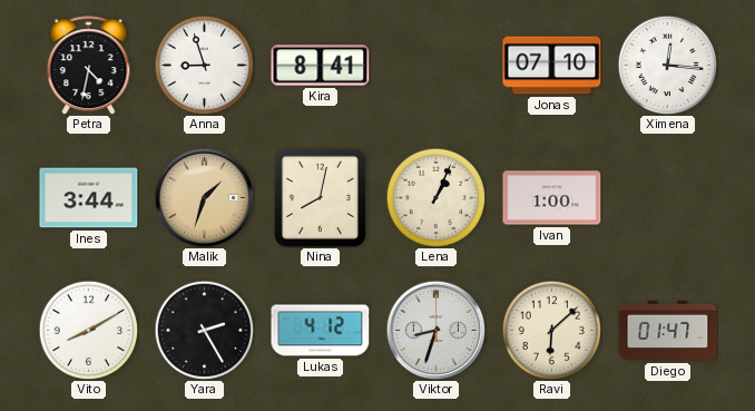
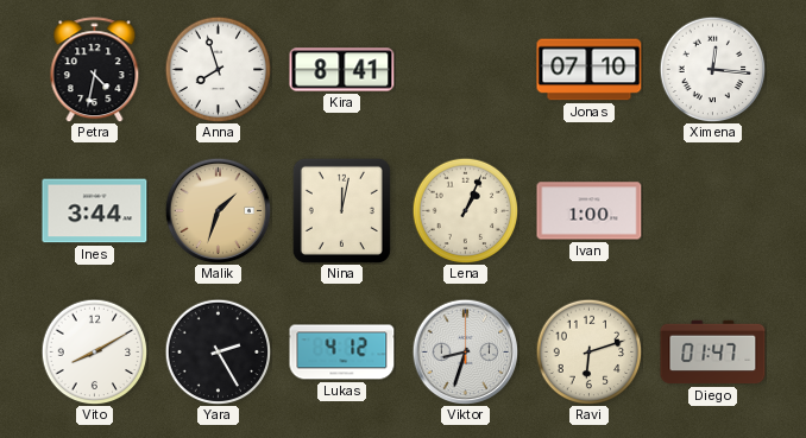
Anna: 8:57 -> 7:57
Nina: 8:02 -> 12:02
Ravi: 6:08 -> 6:12
